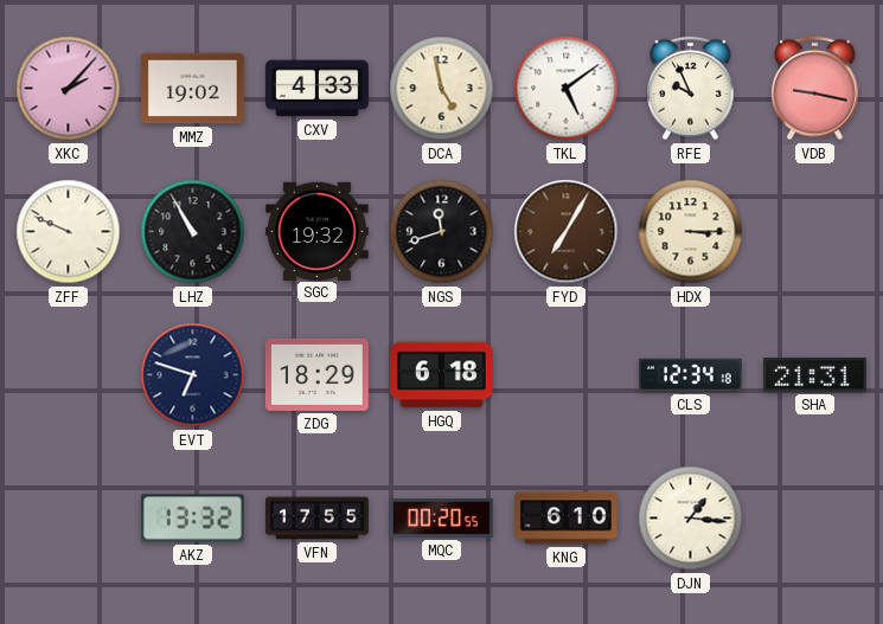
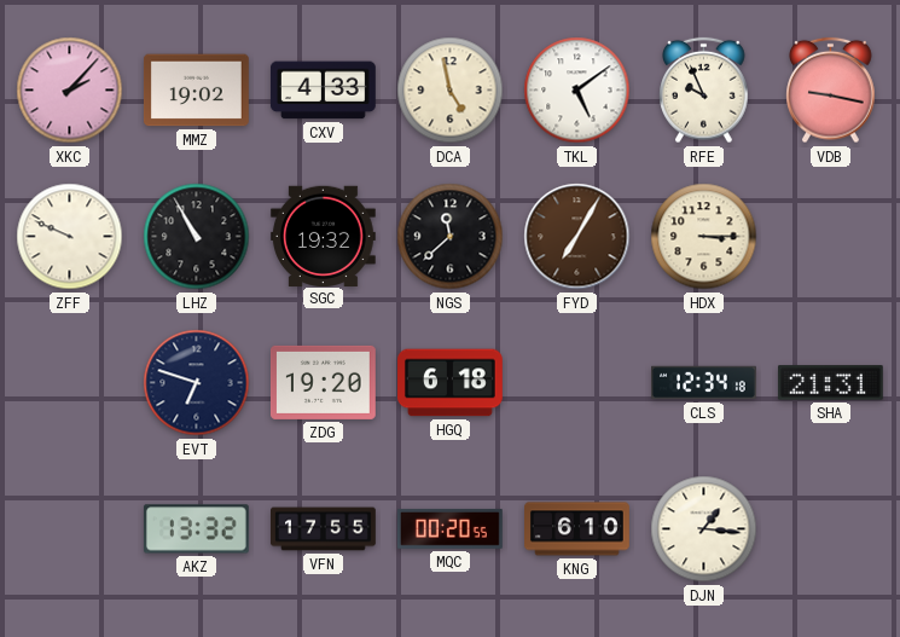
NGS: 11:42 -> 11:38
ZDG: 18:29 -> 19:20
